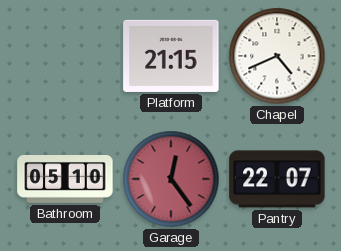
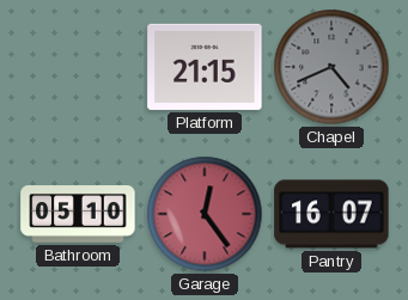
Chapel dial: white -> grey
Pantry: 22:07 -> 16:07
